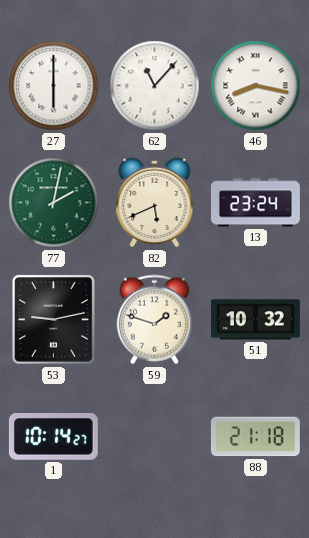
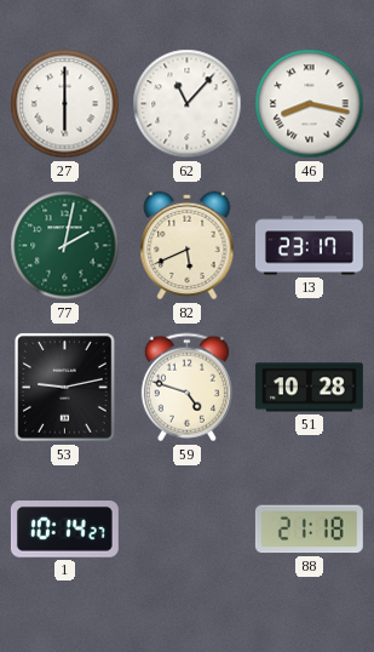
13: 23:24 -> 23:17
59: 1:48 -> 4:48
51: 10:32 -> 10:28
